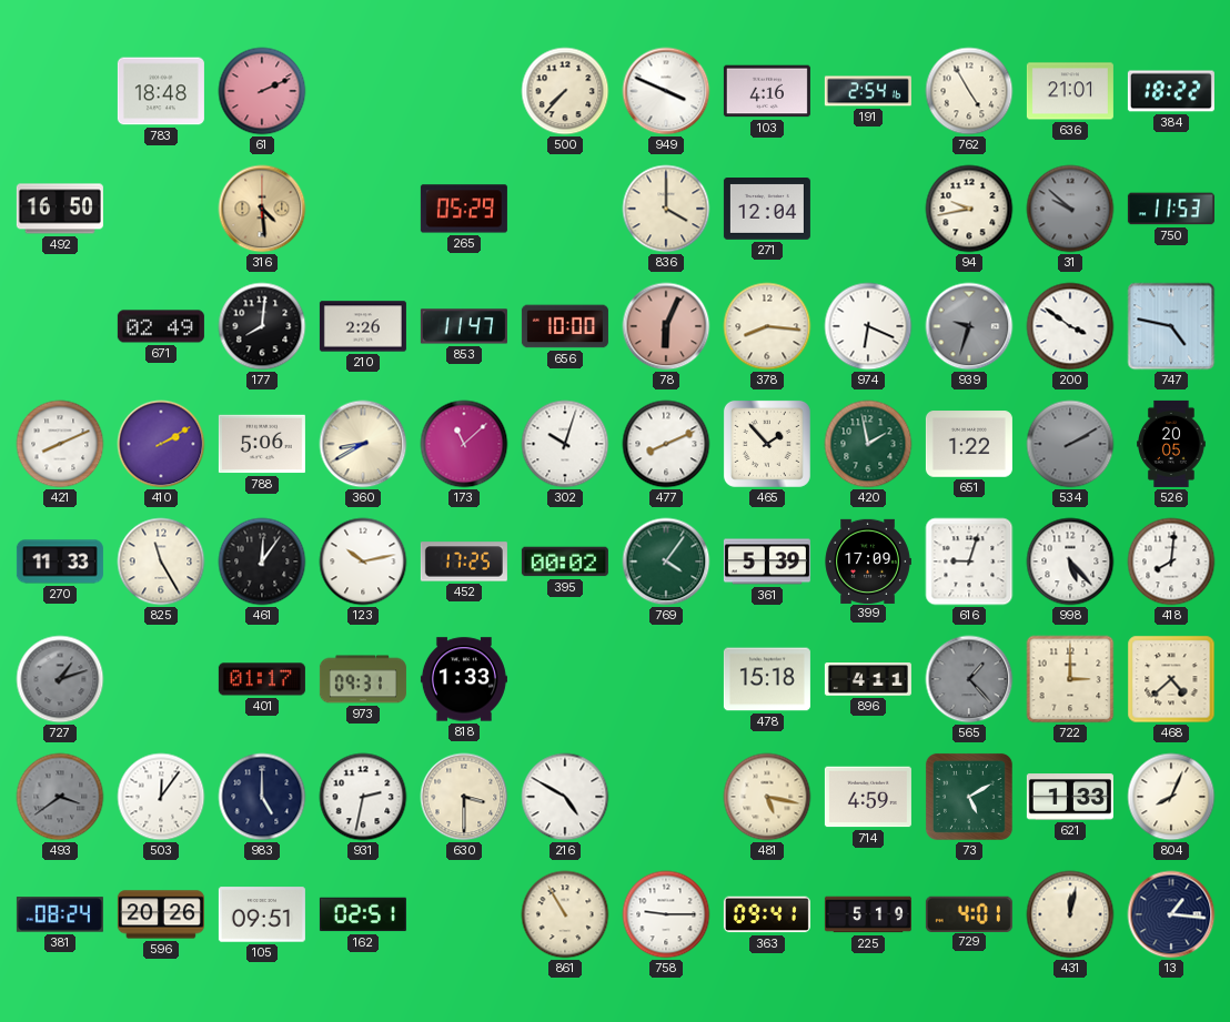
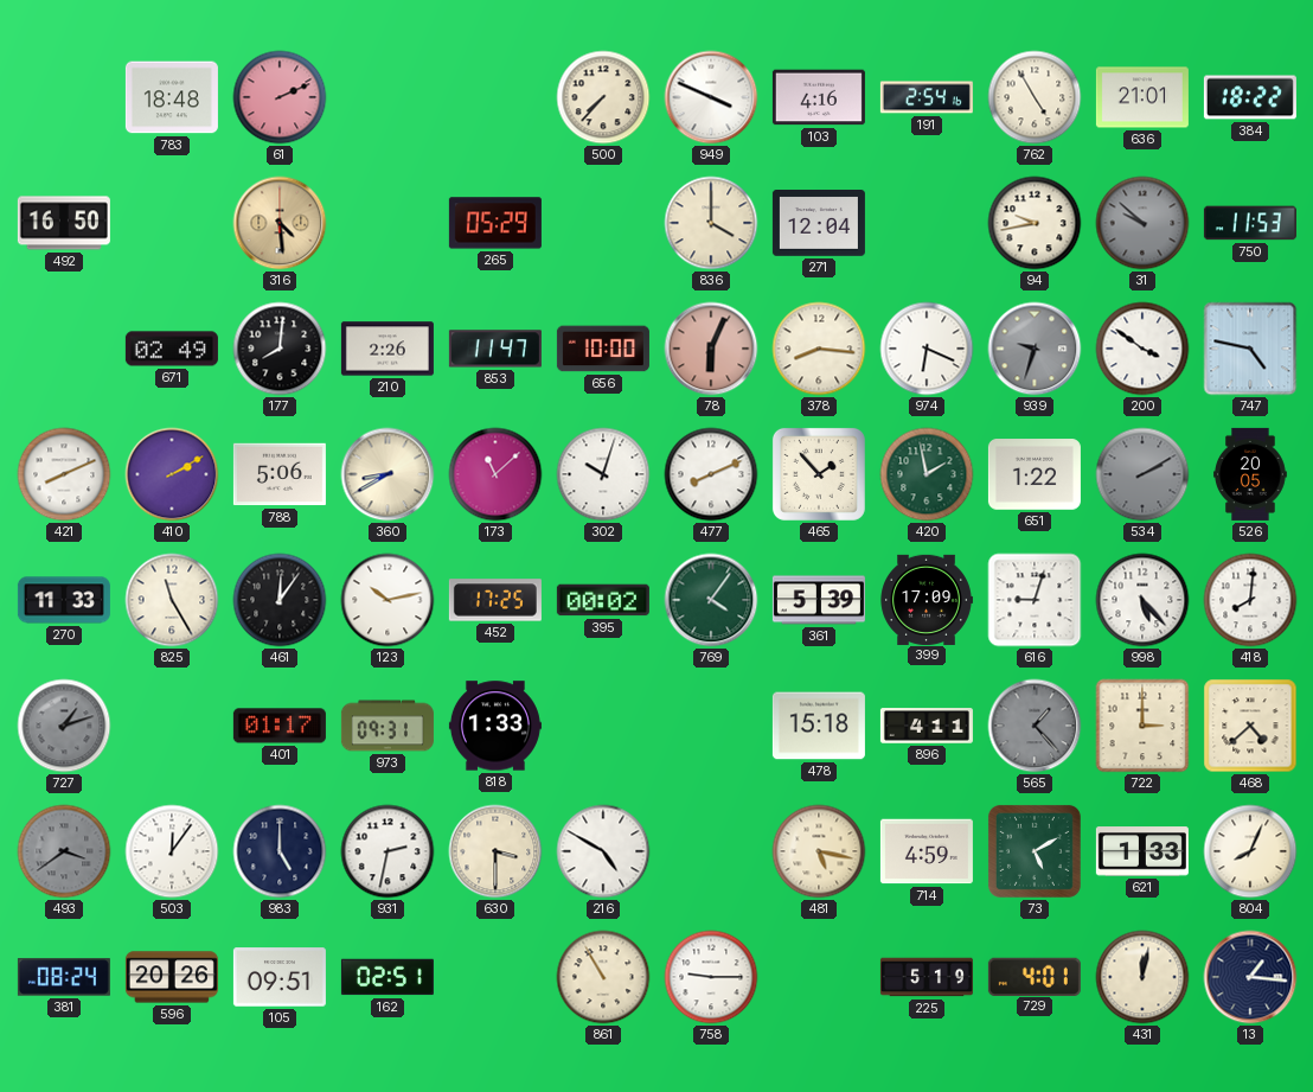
363: 09:41 -> none
